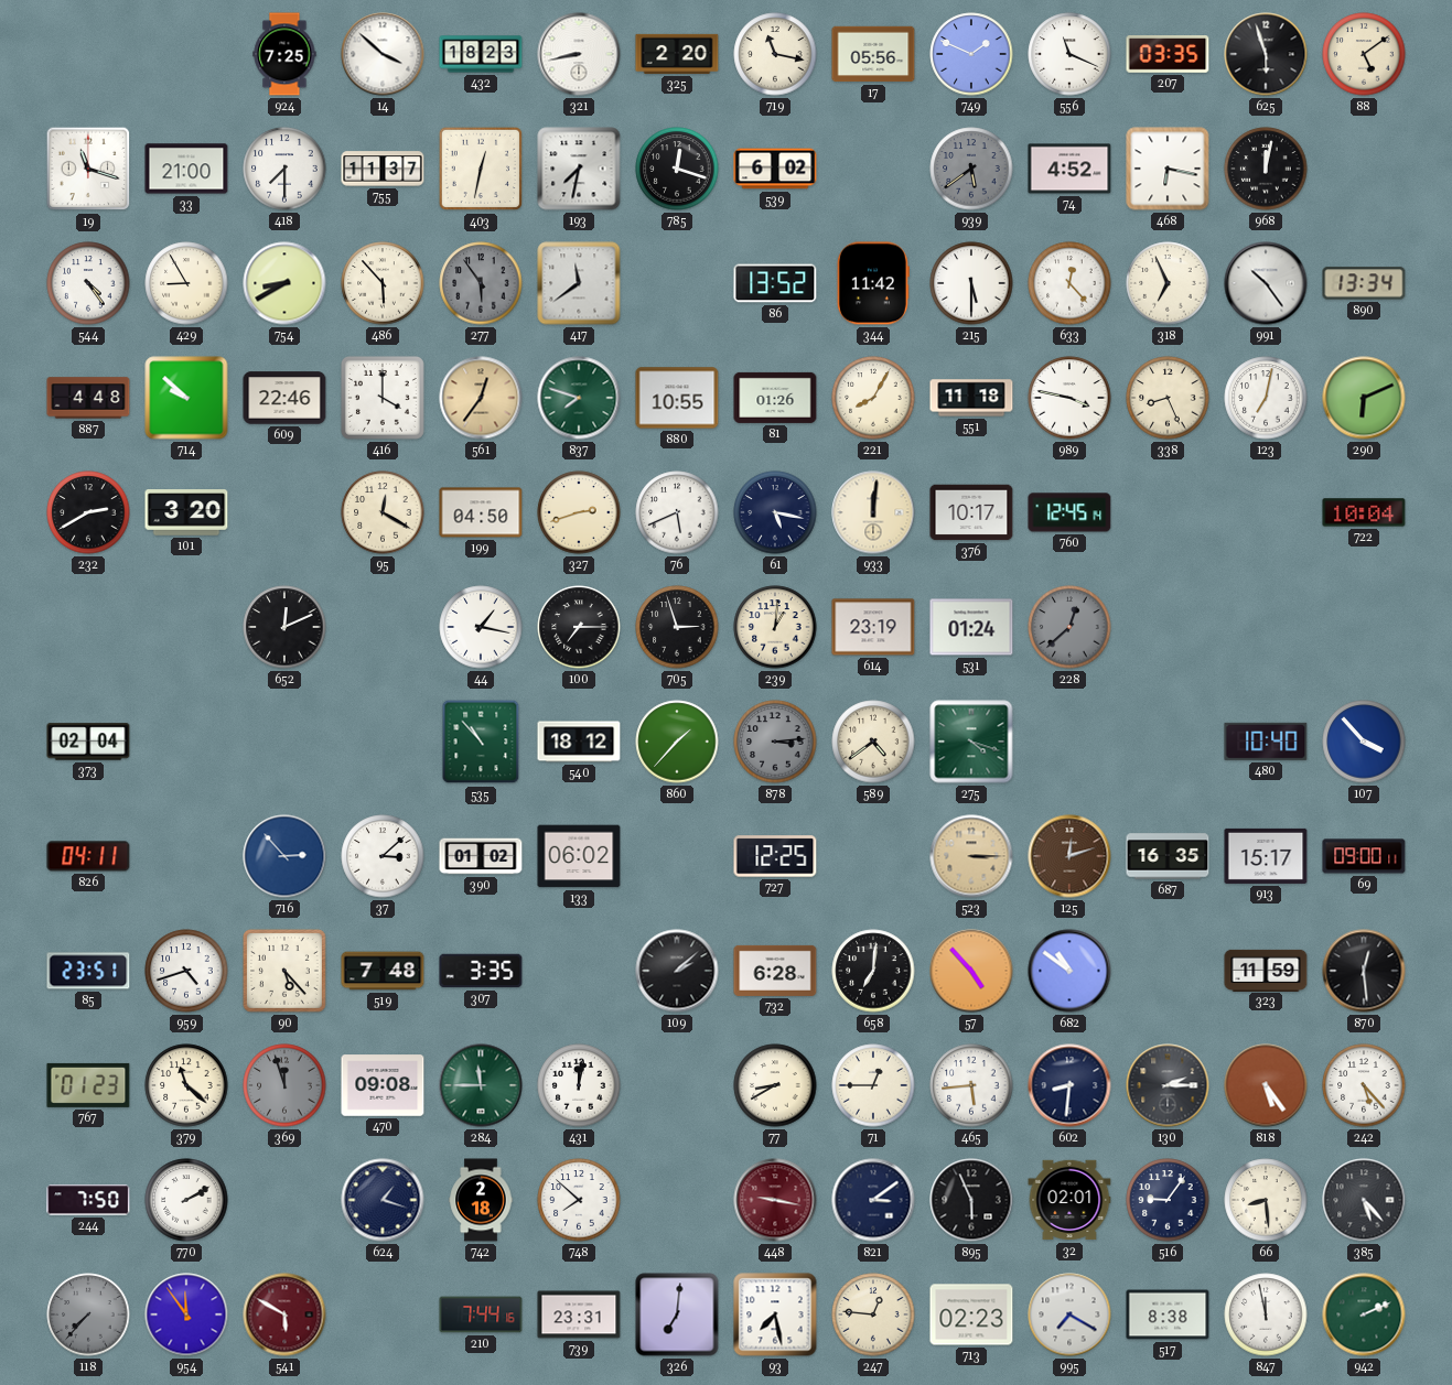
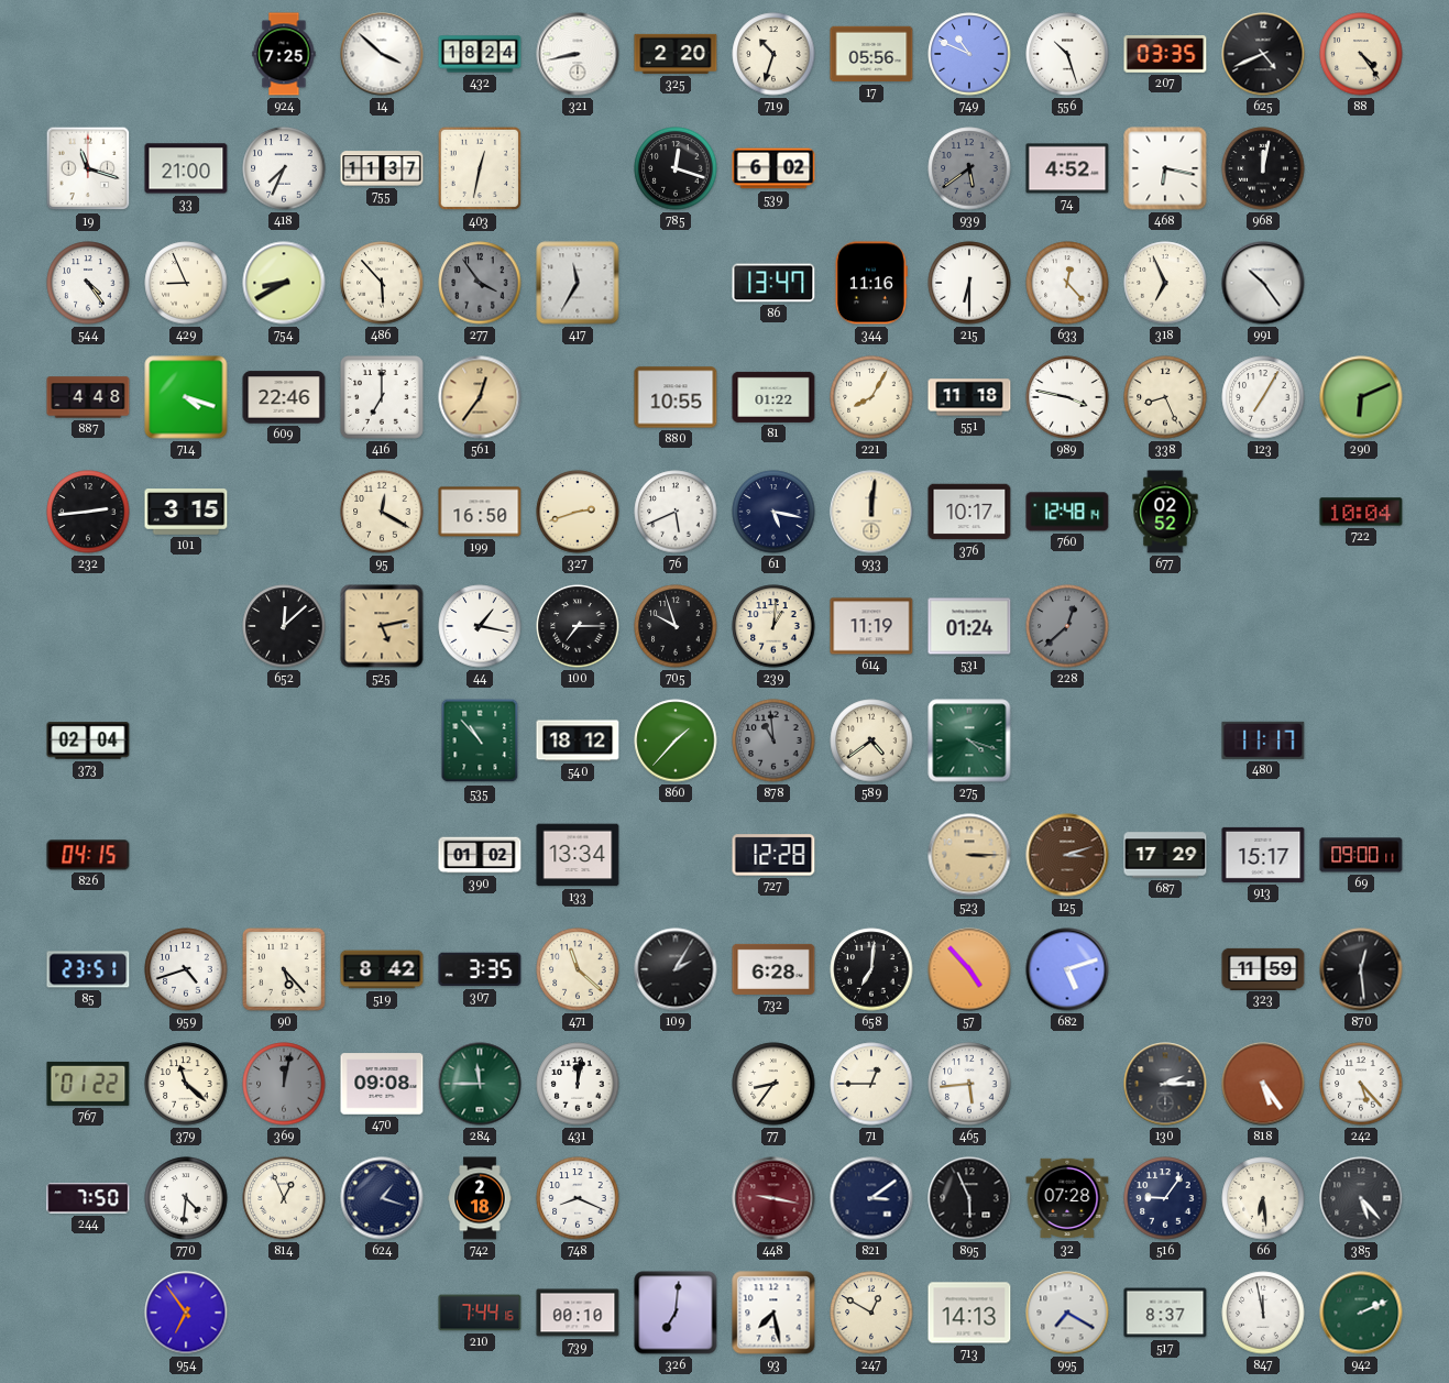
432: 18:23 -> 18:24
719: 11:17 -> 10:33
749: 1:49 -> 10:49
556: 11:19 -> 10:27
625: 5:57 -> 4:41
88: 5:09 -> 4:24
418: 7:30 -> 7:34
193: 7:32 -> none
429: 8:55 -> 8:56
277: 5:54 -> 3:54
417: 11:39 -> 11:35
86: 13:52 -> 13:47
344: 11:42 -> 11:16
215: 5:30 -> 6:30
890: 13:34 -> none
714: 9:52 -> 4:18
416: 4:00 -> 7:00
837: 7:48 -> none
81: 01:26 -> 01:22
123: 7:02 -> 7:05
232: 2:40 -> 2:44
101: 3:20 -> 3:15
199: 04:50 -> 16:50
760: 12:45 -> 12:48
677: none -> 02:52
652: 12:11 -> 12:08
525: none -> 5:13
705: 2:57 -> 9:57
614: 23:19 -> 11:19
878: 3:14 -> 10:59
480: 10:40 -> 11:17
107: 3:53 -> none
826: 04:11 -> 04:15
716: 2:53 -> none
37: 3:08 -> none
133: 06:02 -> 13:34
727: 12:25 -> 12:28
125: 12:12 -> 3:12
687: 16:35 -> 17:29
519: 7:48 -> 8:42
471: none -> 11:22
109: 2:08 -> 2:05
682: 10:51 -> 5:12
767: 01:23 -> 01:22
369: 11:57 -> 12:02
77: 8:40 -> 8:36
602: 8:31 -> none
770: 2:10 -> 4:31
814: none -> 12:56
748: 7:52 -> 8:19
32: 02:01 -> 07:28
66: 8:29 -> 6:29
118: 7:37 -> none
954: 11:54 -> 6:54
541: 5:50 -> none
739: 23:31 -> 00:10
247: 12:46 -> 12:50
713: 02:23 -> 14:13
517: 8:38 -> 8:37
